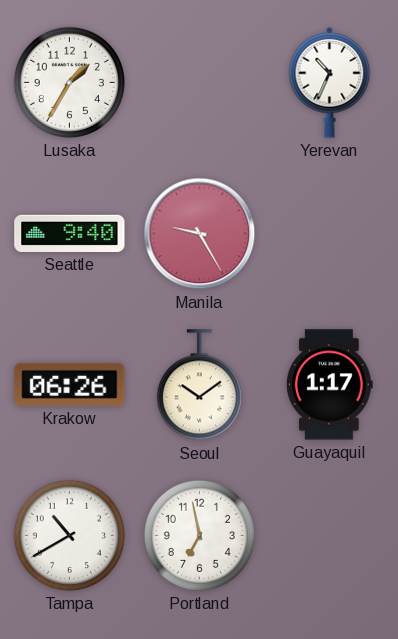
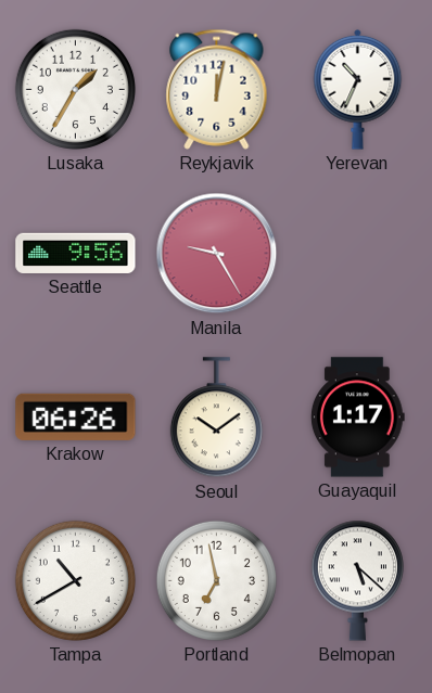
Reykjavik: none -> 12:02
Seattle: 9:40 -> 9:56
Belmopan: none -> 5:22
